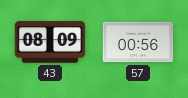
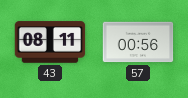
43: 08:09 -> 08:11
